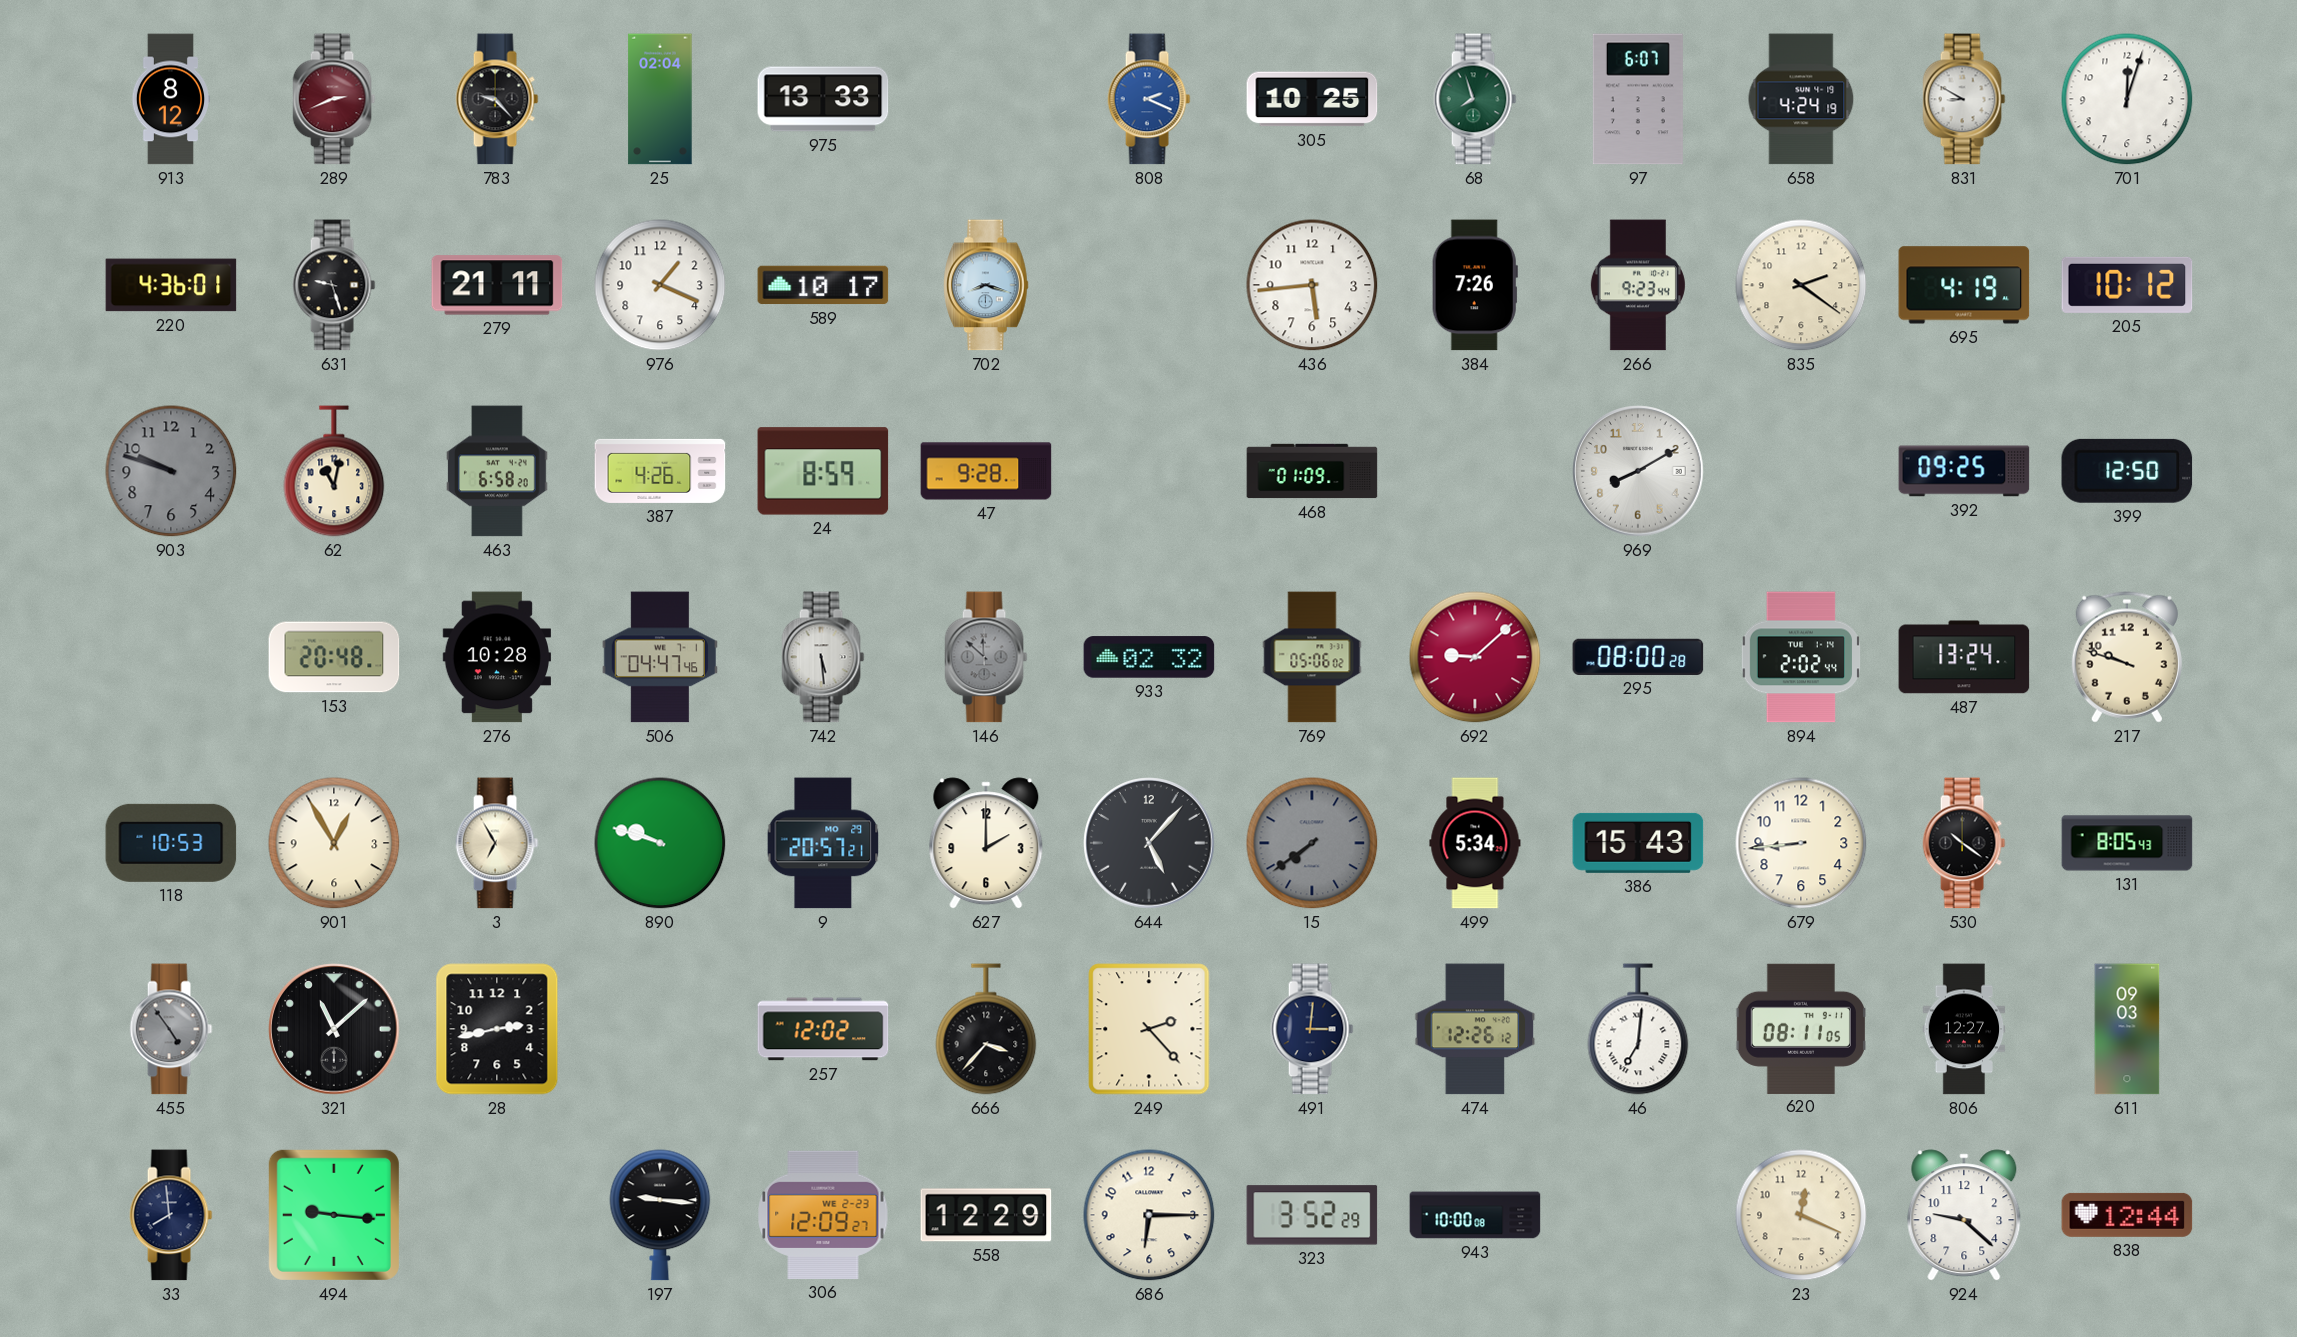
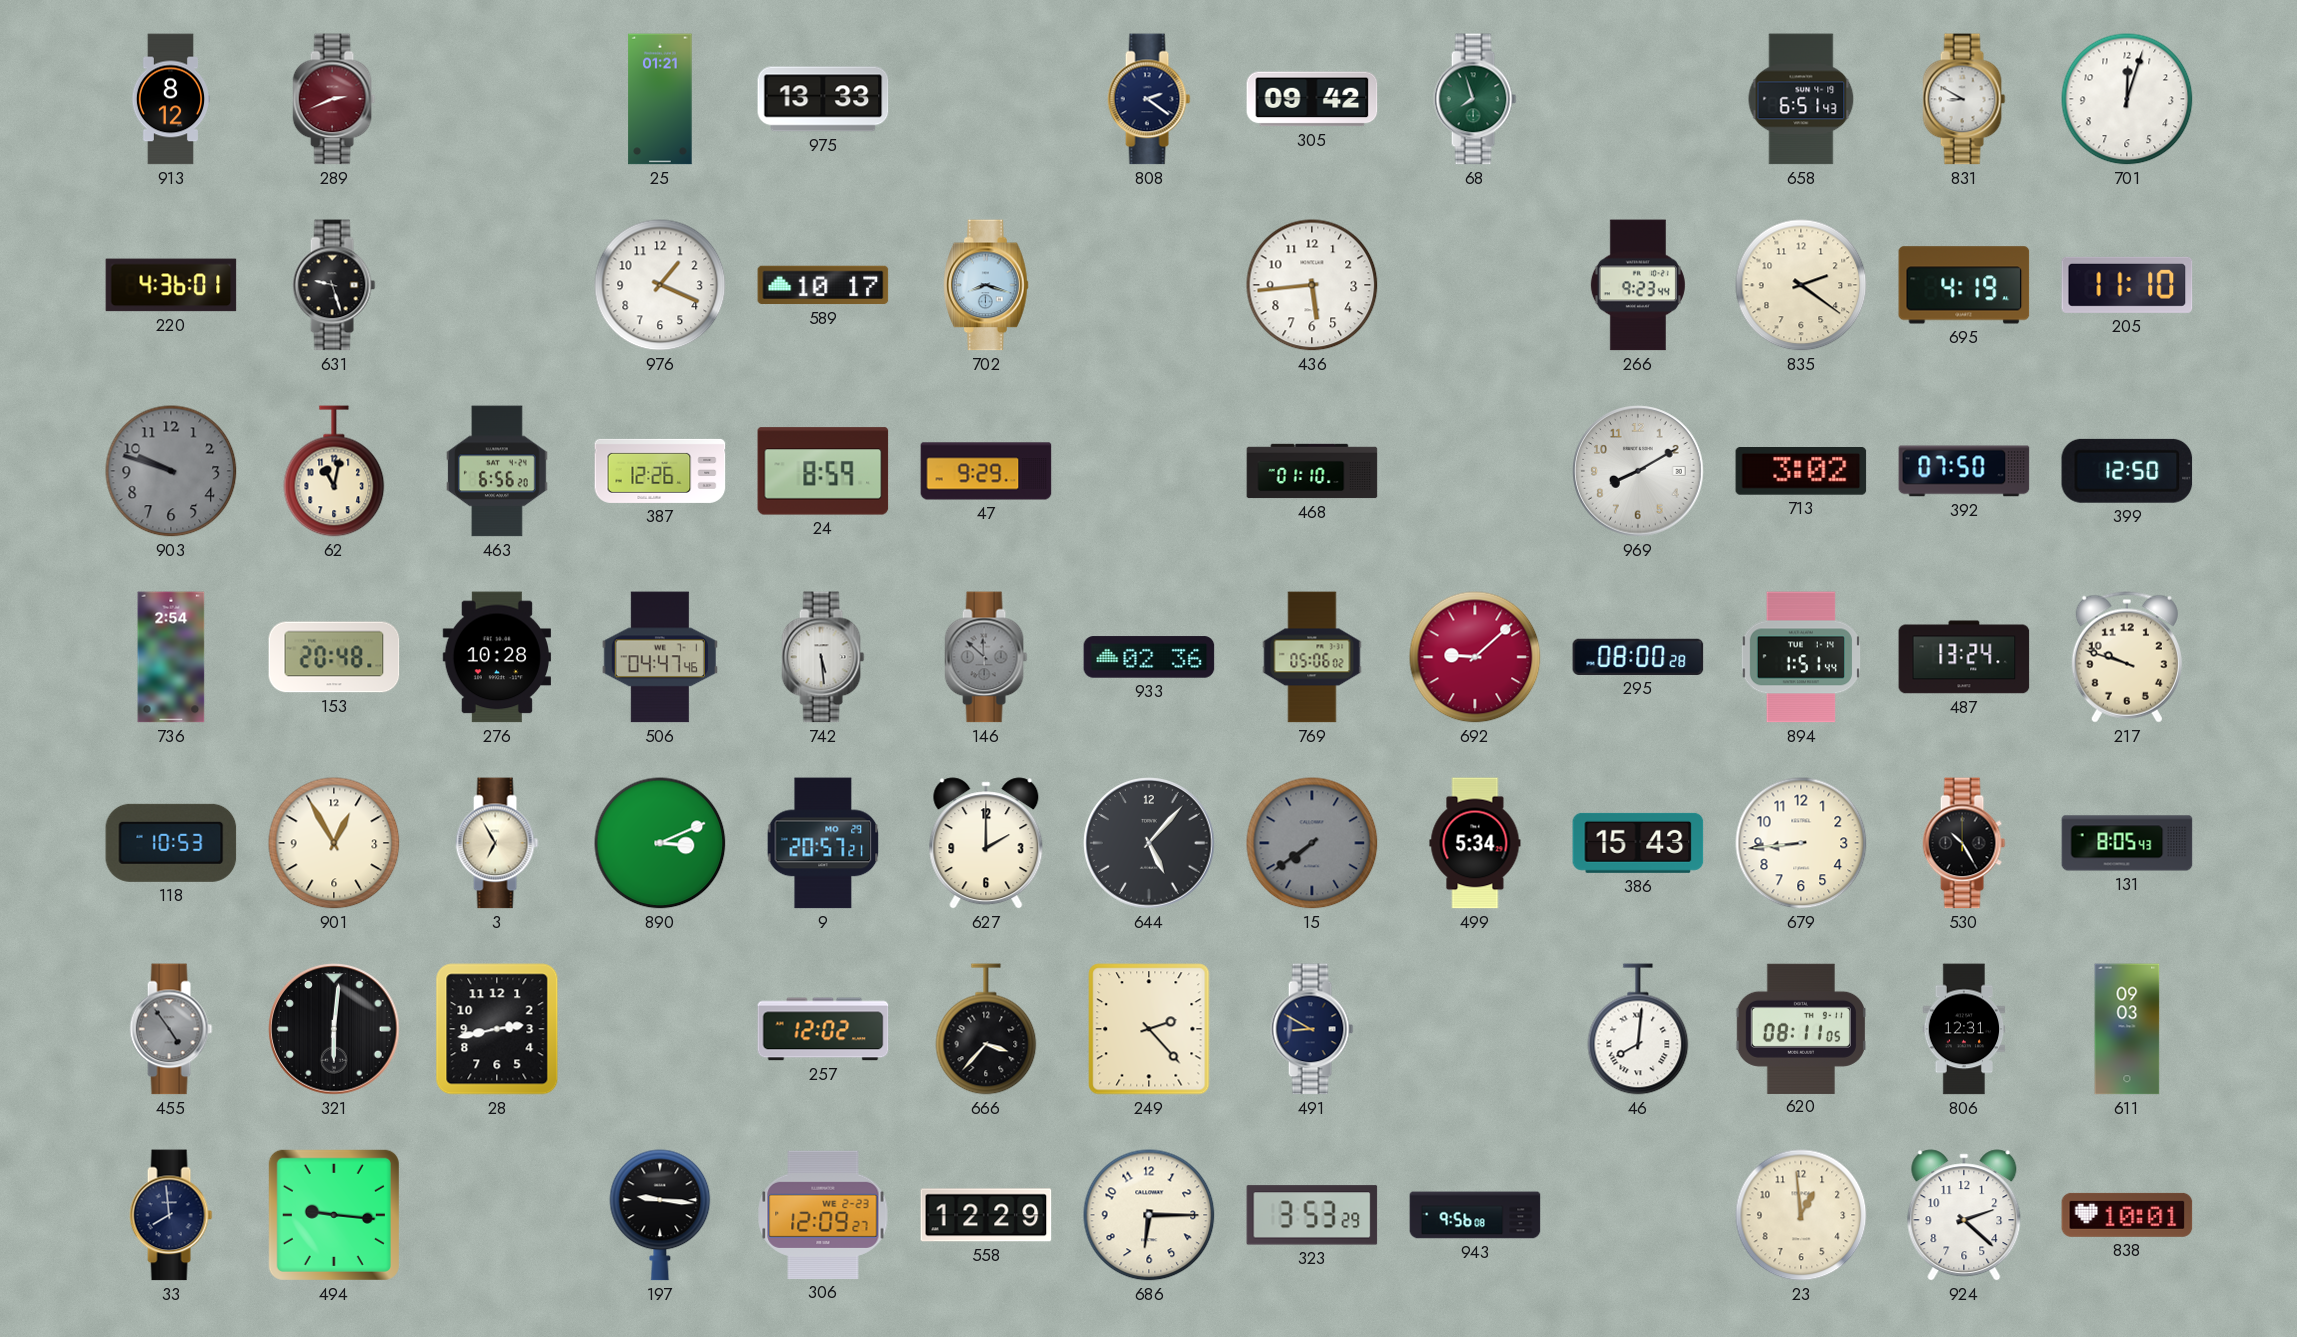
783: 9:23 -> none
25: 02:04 -> 01:21
808: 2:19 -> 2:21
808 dial: blue -> navy
305: 10:25 -> 09:42
97: 6:07 -> none
658: 4:24 -> 6:51
279: 21:11 -> none
384: 7:26 -> none
205: 10:12 -> 11:10
463: 6:58 -> 6:56
387: 4:26 -> 12:26
47: 9:28 -> 9:29
468: 01:09 -> 01:10
713: none -> 3:02
392: 09:25 -> 07:50
736: none -> 2:54
933: 02:32 -> 02:36
894: 2:02 -> 1:51
890: 9:48 -> 3:11
530: 10:21 -> 10:25
321: 11:08 -> 6:01
491: 3:01 -> 8:50
474: 12:26 -> none
46: 7:01 -> 8:01
806: 12:27 -> 12:31
323: 3:52 -> 3:53
943: 10:00 -> 9:56
23: 12:19 -> 12:59
924: 9:22 -> 2:22
838: 12:44 -> 10:01
